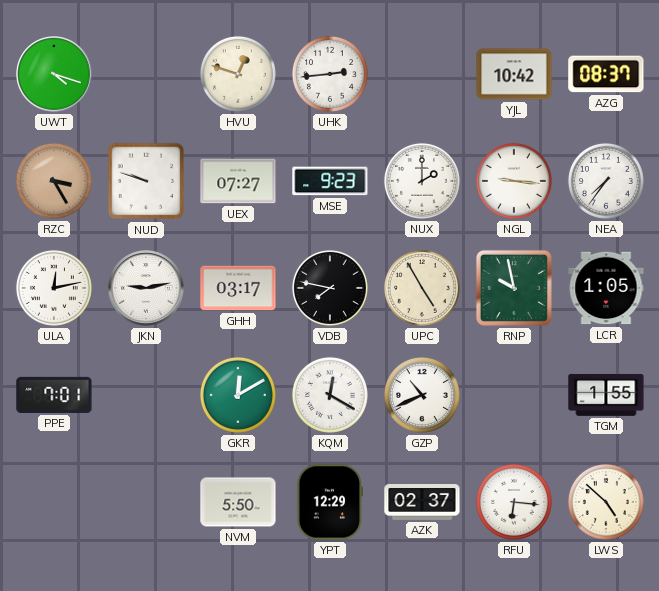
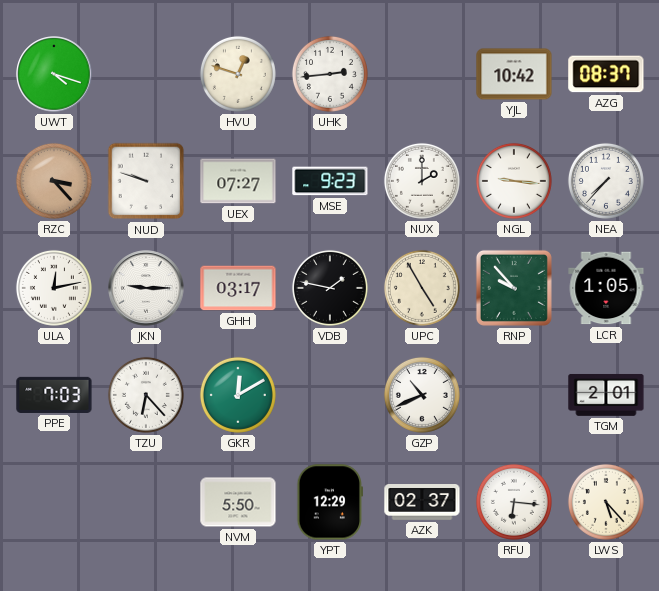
RZC: 3:25 -> 3:23
NEA: 7:36 -> 7:37
JKN: 9:13 -> 9:15
VDB: 7:47 -> 1:47
RNP: 9:58 -> 9:53
PPE: 7:01 -> 7:03
TZU: none -> 6:23
KQM: 12:20 -> none
TGM: 1:55 -> 2:01
LWS: 4:52 -> 5:23
